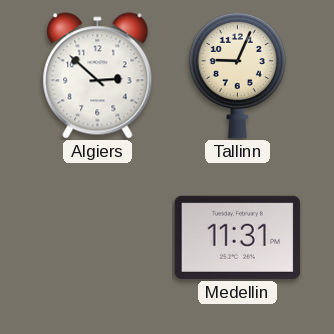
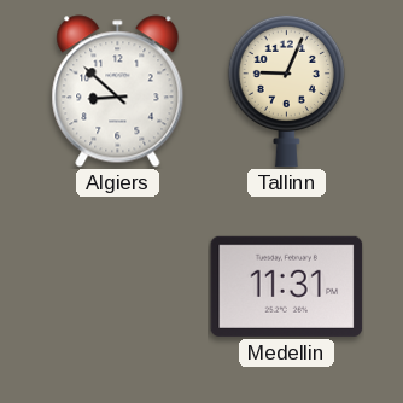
Algiers: 2:52 -> 8:52
